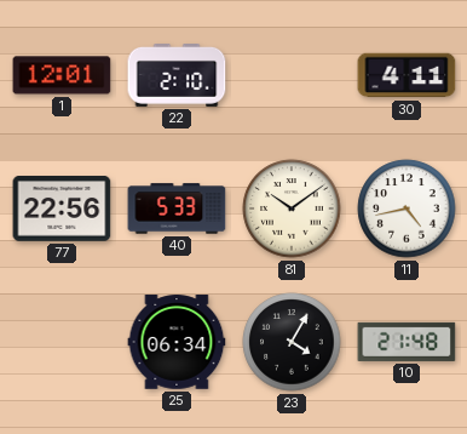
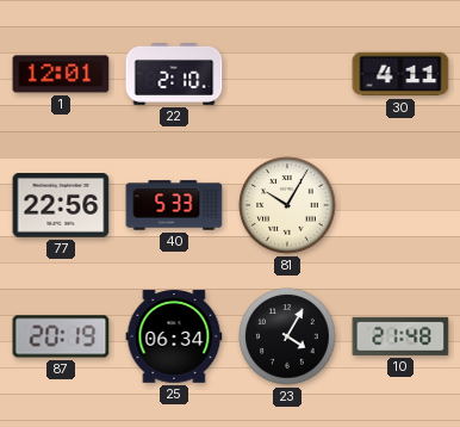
81: 10:09 -> 10:05
11: 4:43 -> none
87: none -> 20:19
